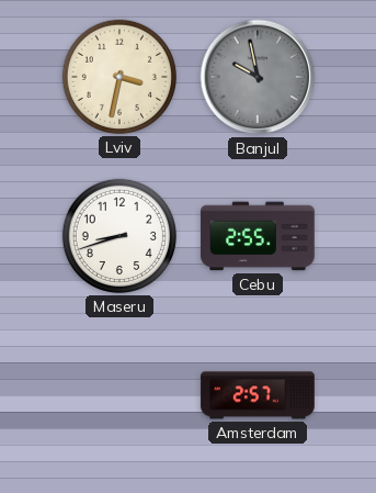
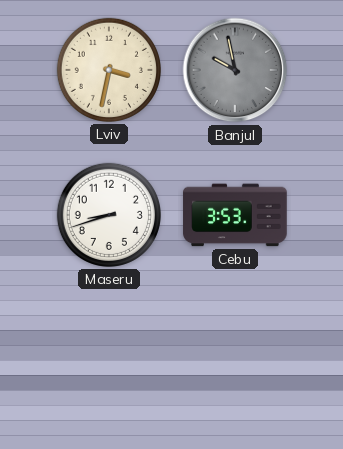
Cebu: 2:55 -> 3:53
Amsterdam: 2:57 -> none
